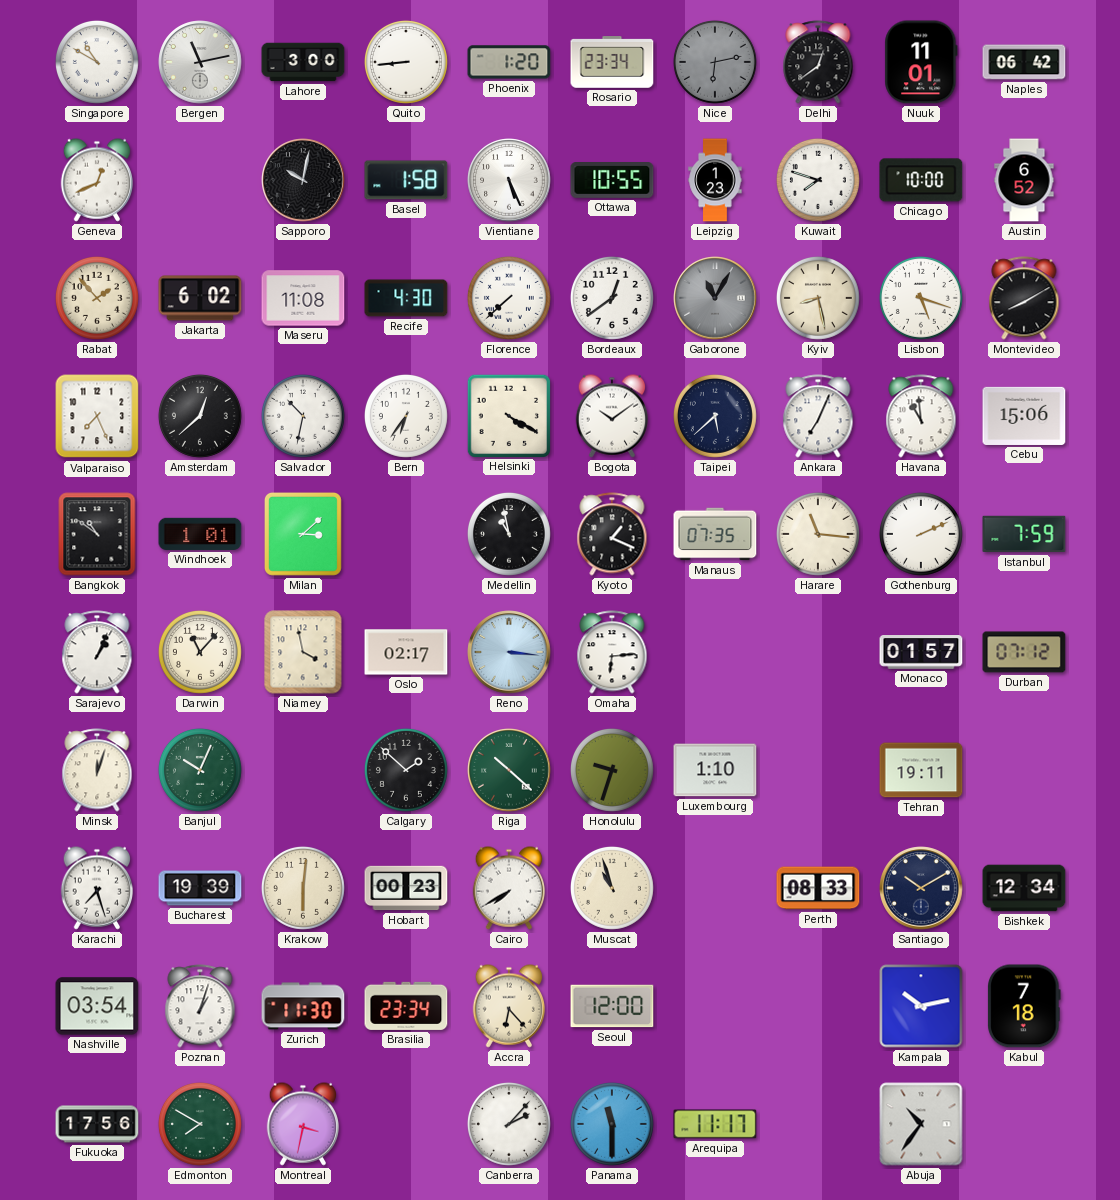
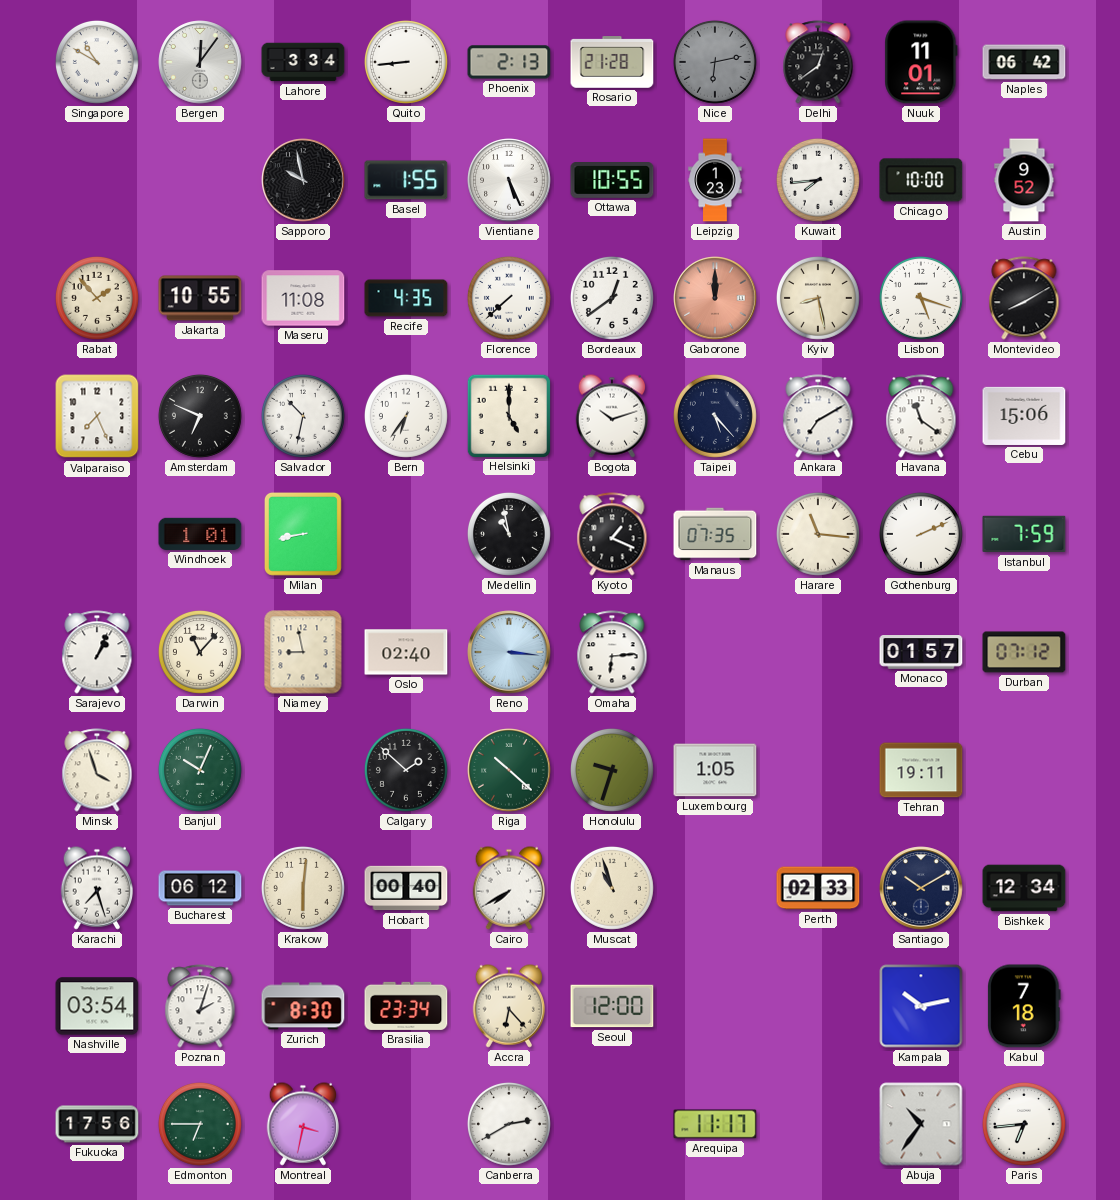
Bergen: 11:13 -> 12:06
Lahore: 3:00 -> 3:34
Phoenix: 1:20 -> 2:13
Rosario: 23:34 -> 21:28
Geneva: 12:41 -> none
Sapporo: 10:02 -> 9:58
Basel: 1:58 -> 1:55
Kuwait: 7:48 -> 7:44
Austin: 6:52 -> 9:52
Jakarta: 6:02 -> 10:55
Recife: 4:30 -> 4:35
Gaborone: 11:05 -> 12:00
Gaborone dial: grey -> salmon
Amsterdam: 12:38 -> 6:49
Helsinki: 4:20 -> 5:00
Bogota: 10:09 -> 10:12
Taipei: 5:38 -> 5:23
Ankara: 7:04 -> 7:10
Havana: 10:59 -> 11:21
Bangkok: 10:51 -> none
Milan: 3:08 -> 8:43
Niamey: 3:58 -> 8:58
Oslo: 02:17 -> 02:40
Minsk: 12:03 -> 3:57
Luxembourg: 1:10 -> 1:05
Bucharest: 19:39 -> 06:12
Hobart: 00:23 -> 00:40
Perth: 08:33 -> 02:33
Poznan: 1:03 -> 2:03
Zurich: 11:30 -> 8:30
Edmonton: 7:50 -> 6:45
Canberra: 2:07 -> 2:40
Panama: 11:30 -> none
Paris: none -> 6:44
